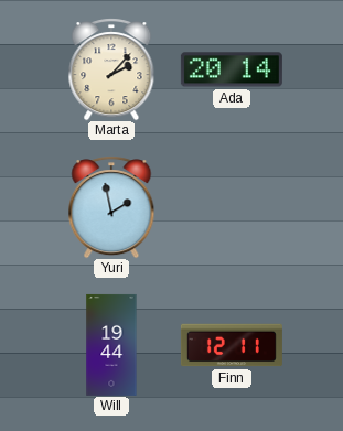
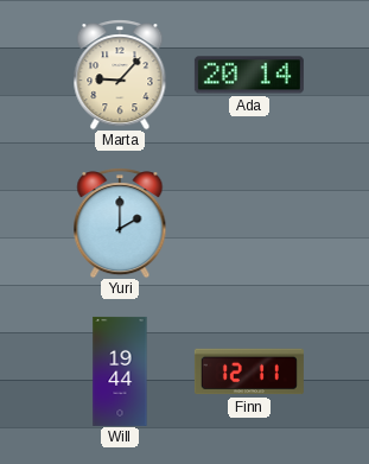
Marta: 2:07 -> 9:07
Yuri: 1:58 -> 2:00
